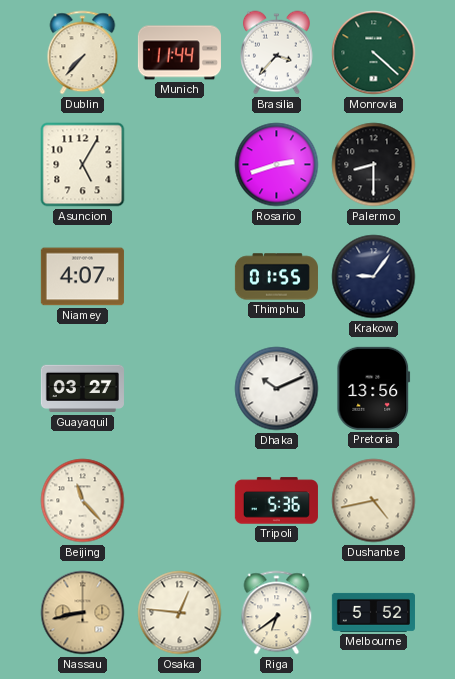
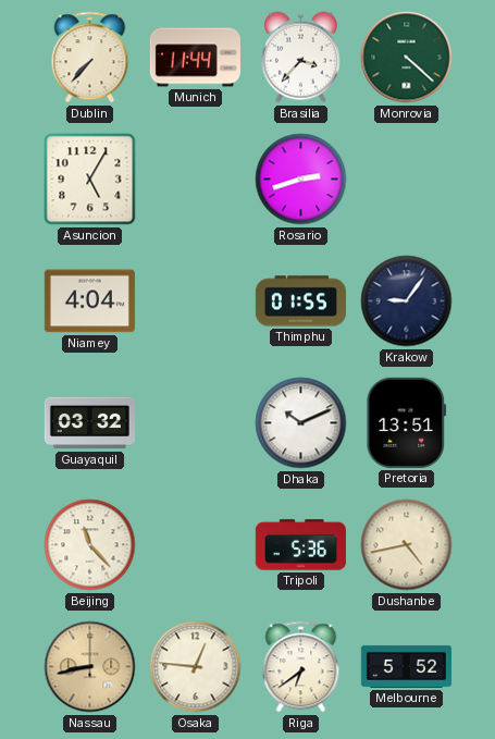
Palermo: 8:30 -> none
Niamey: 4:07 -> 4:04
Guayaquil: 03:27 -> 03:32
Pretoria: 13:56 -> 13:51
